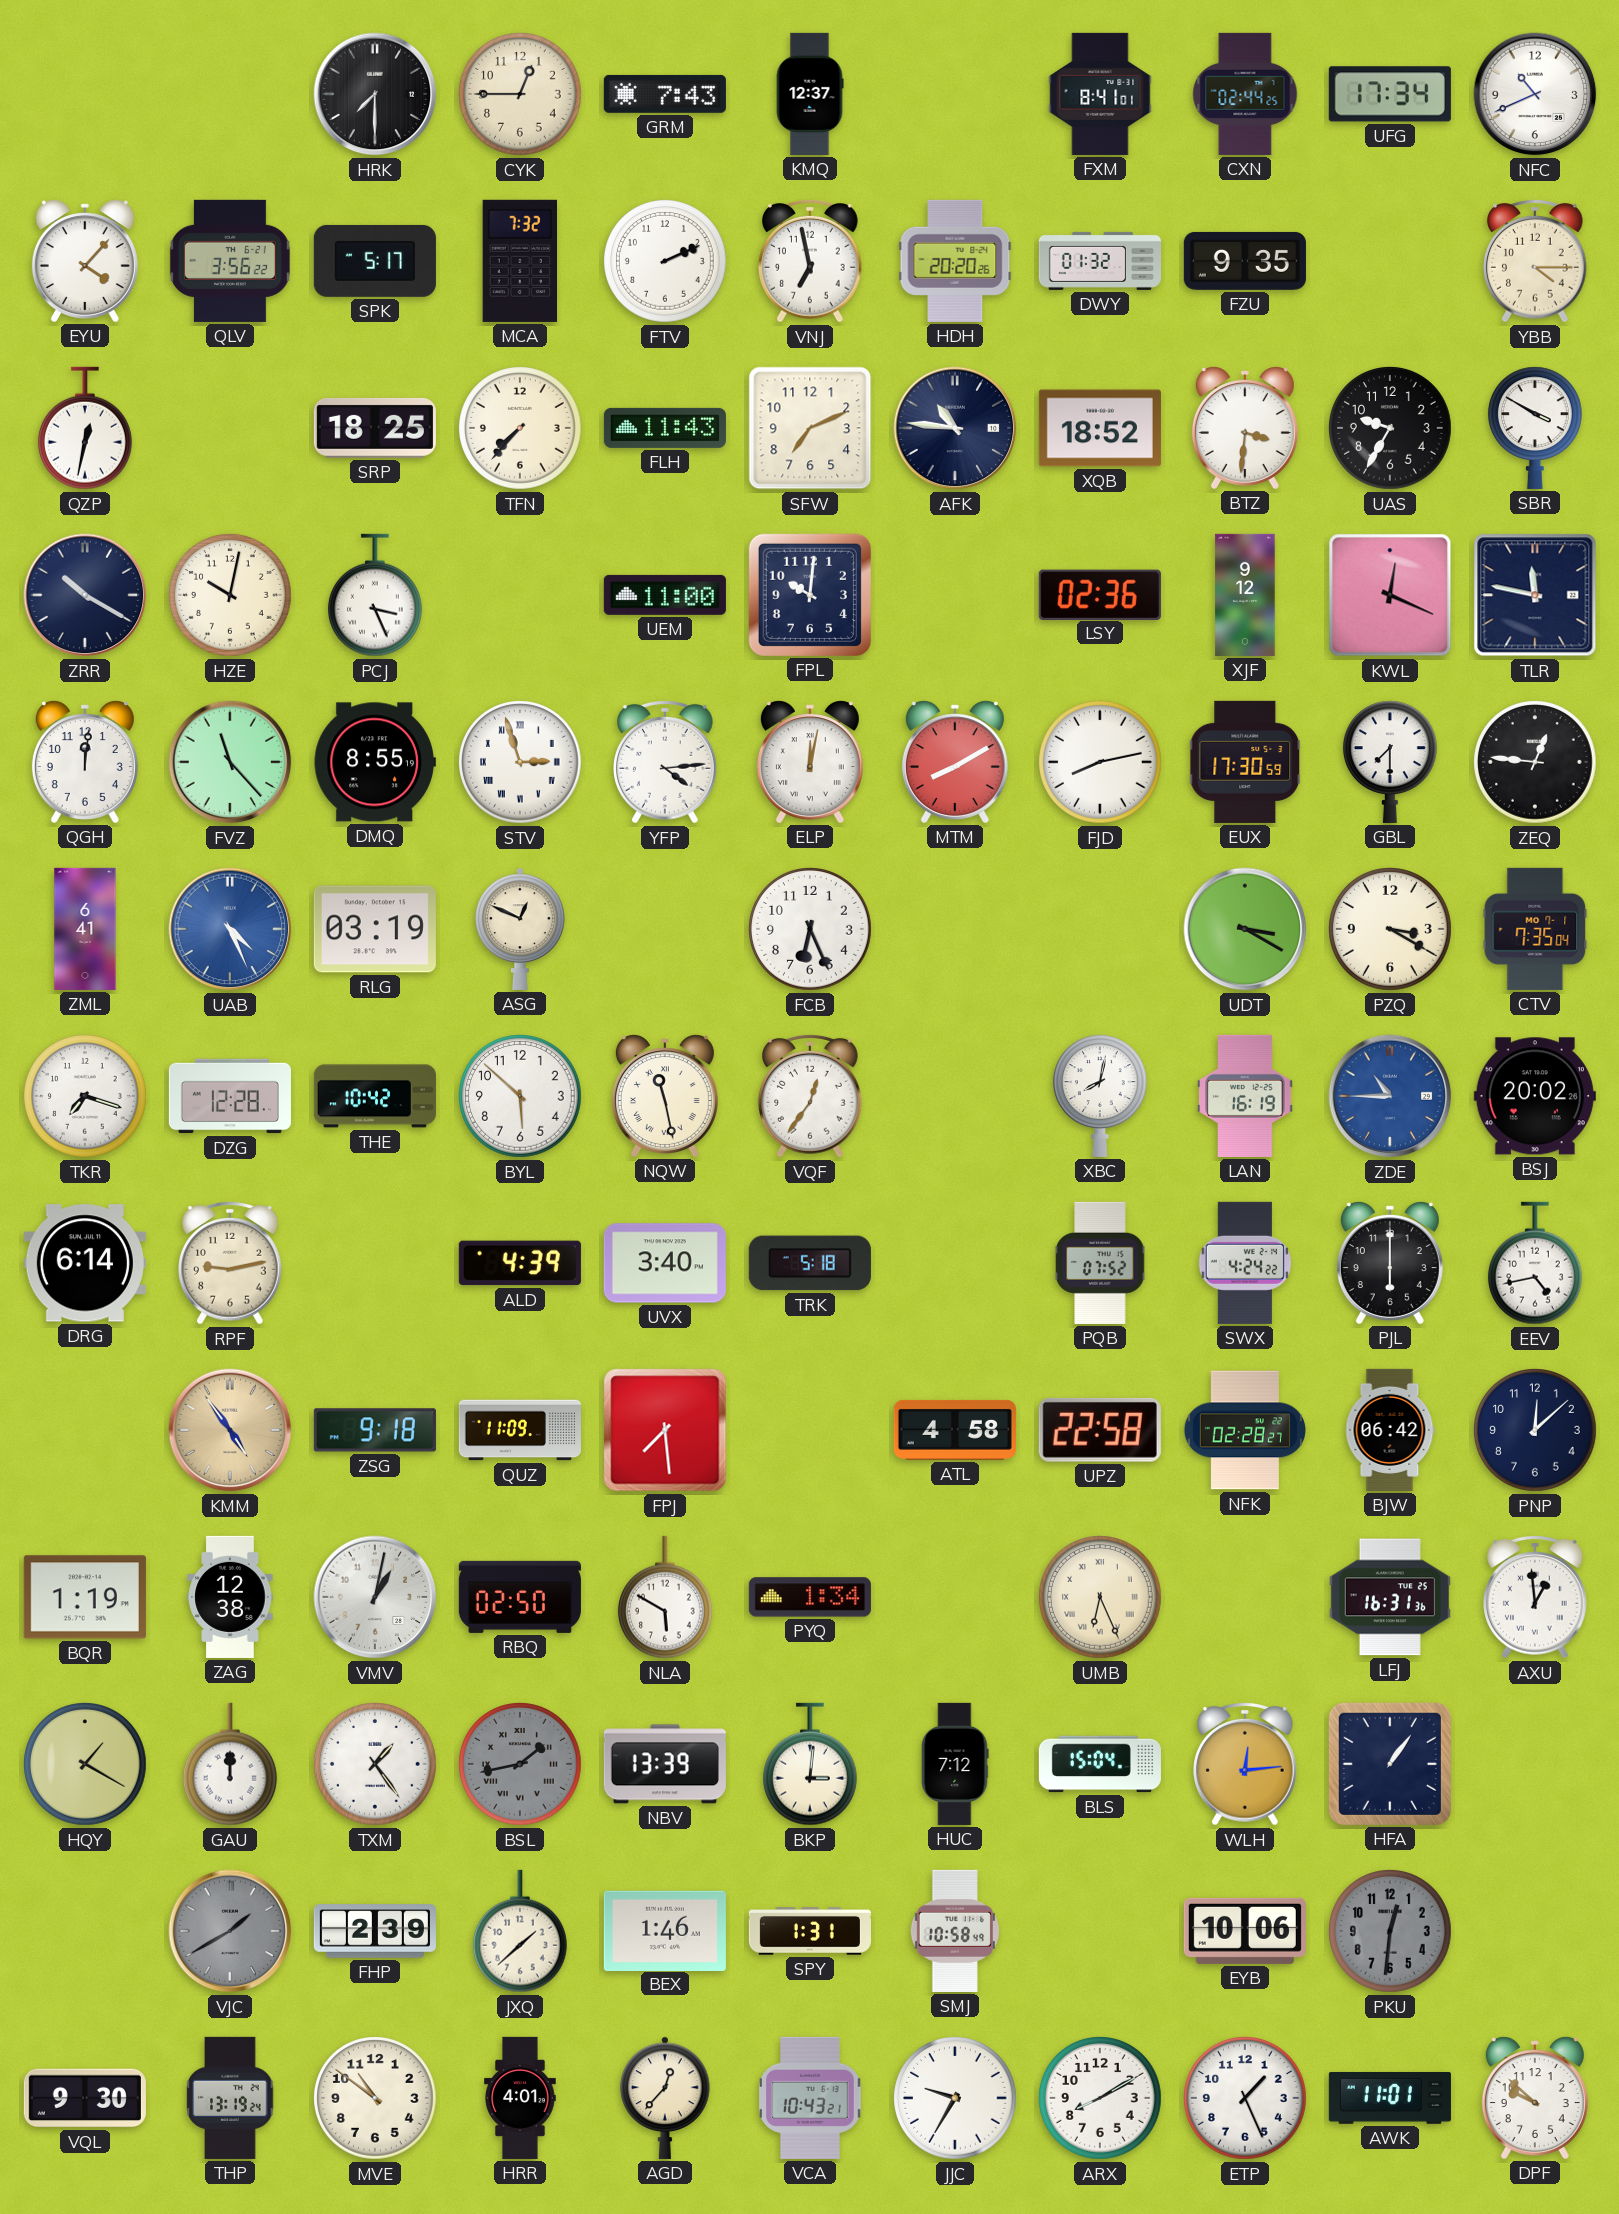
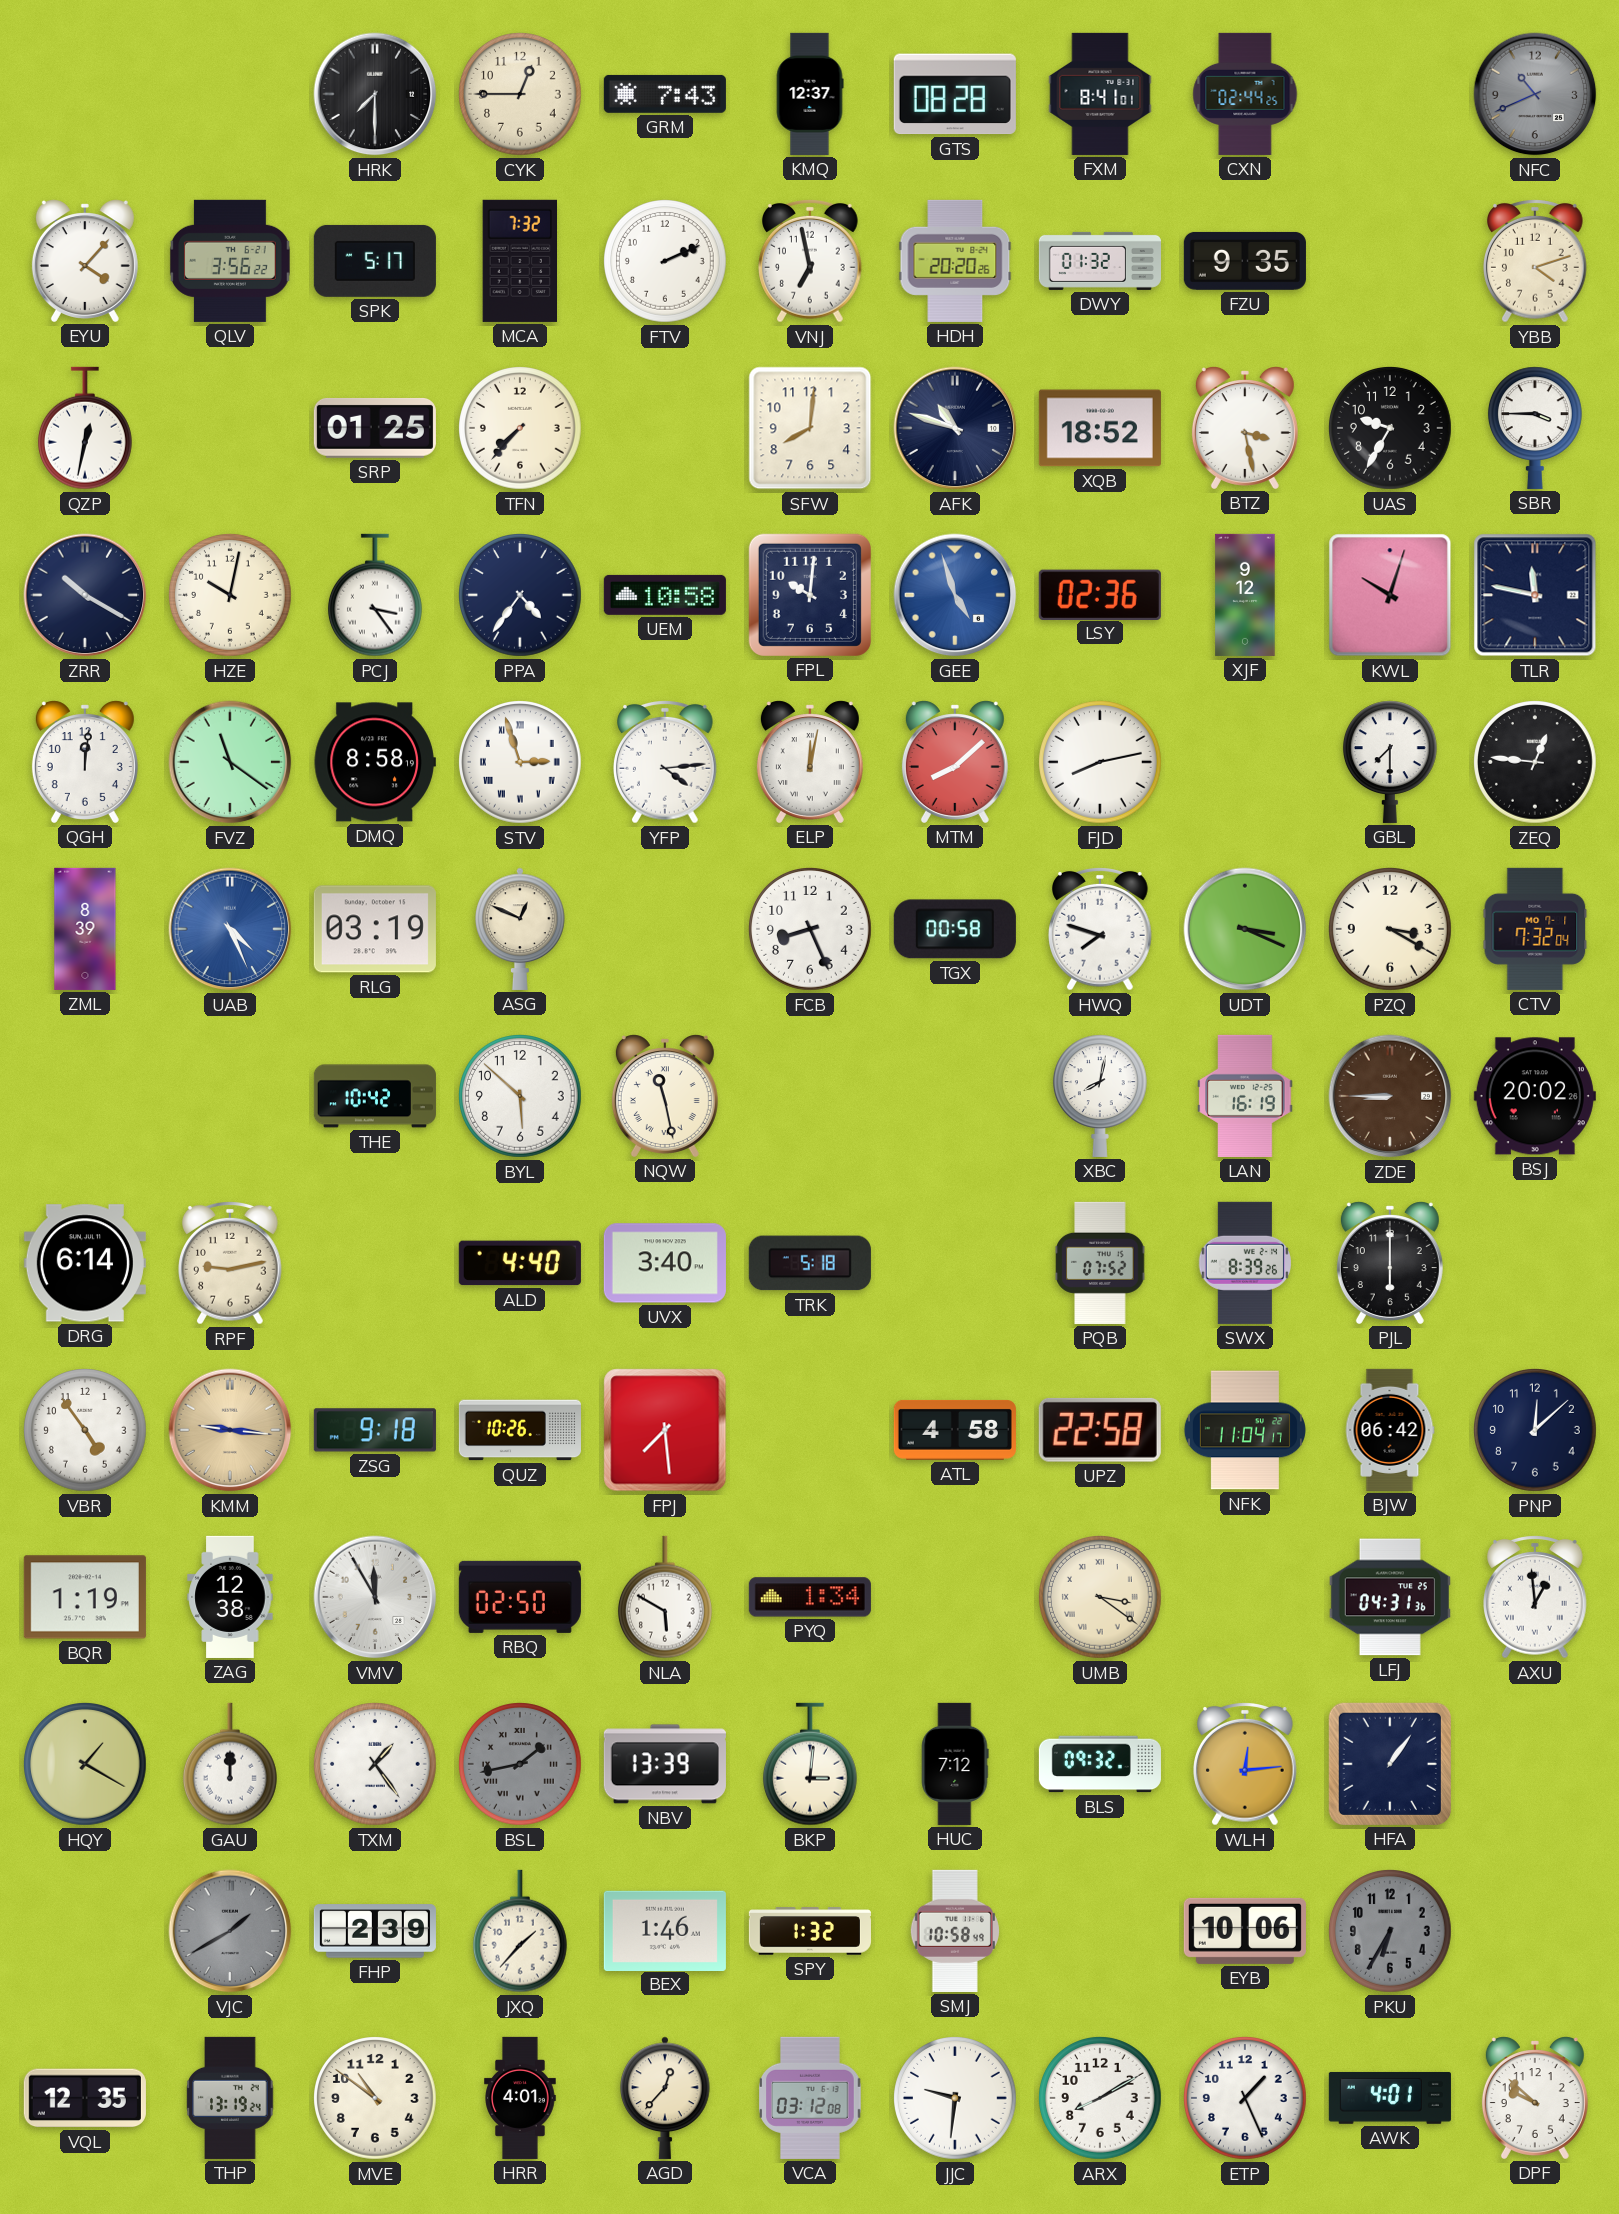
GTS: none -> 08:28
UFG: 17:34 -> none
NFC dial: white -> grey
YBB: 4:15 -> 4:12
SRP: 18:25 -> 01:25
FLH: 11:43 -> none
SFW: 7:11 -> 8:01
AFK: 10:46 -> 10:48
BTZ: 3:31 -> 3:28
SBR: 3:50 -> 3:45
PCJ: 3:26 -> 3:24
PPA: none -> 4:36
UEM: 11:00 -> 10:58
GEE: none -> 4:57
KWL: 12:19 -> 10:03
FVZ: 11:23 -> 11:21
DMQ: 8:55 -> 8:58
MTM: 8:10 -> 8:08
EUX: 17:30 -> none
ZML: 6:41 -> 8:39
FCB: 6:26 -> 8:26
TGX: none -> 00:58
HWQ: none -> 7:48
UDT: 3:20 -> 3:19
CTV: 7:35 -> 7:32
TKR: 7:18 -> none
DZG: 12:28 -> none
VQF: 12:36 -> none
ZDE: 10:45 -> 8:45
ZDE dial: blue -> brown
ALD: 4:39 -> 4:40
SWX: 4:24 -> 8:39
EEV: 4:43 -> none
VBR: none -> 4:54
KMM: 4:54 -> 9:16
QUZ: 11:09 -> 10:26
NFK: 02:28 -> 11:04
VMV: 1:02 -> 11:55
UMB: 6:26 -> 3:21
LFJ: 16:31 -> 04:31
BLS: 15:04 -> 09:32
JXQ: 1:38 -> 1:37
SPY: 1:31 -> 1:32
PKU: 12:31 -> 6:35
VQL: 9:30 -> 12:35
VCA: 10:43 -> 03:12
JJC: 9:35 -> 9:31
AWK: 11:01 -> 4:01
